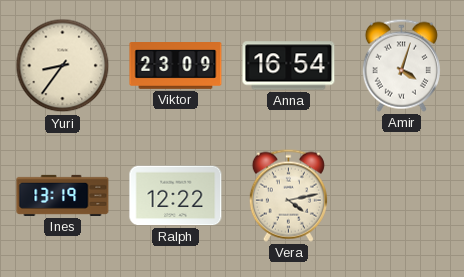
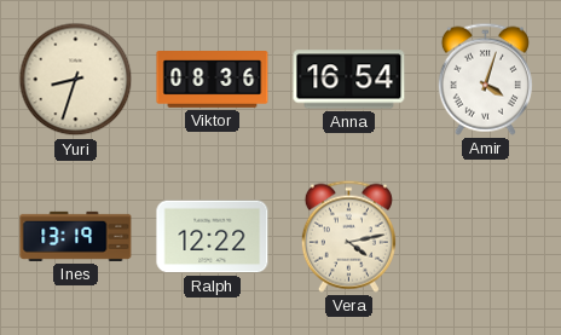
Yuri: 8:36 -> 8:33
Viktor: 23:09 -> 08:36
